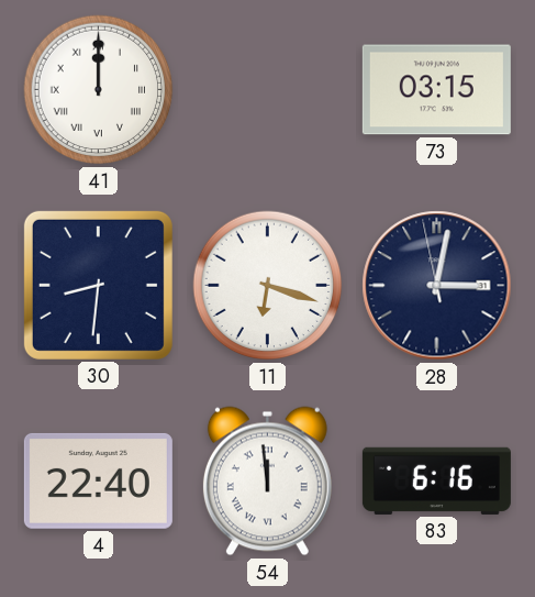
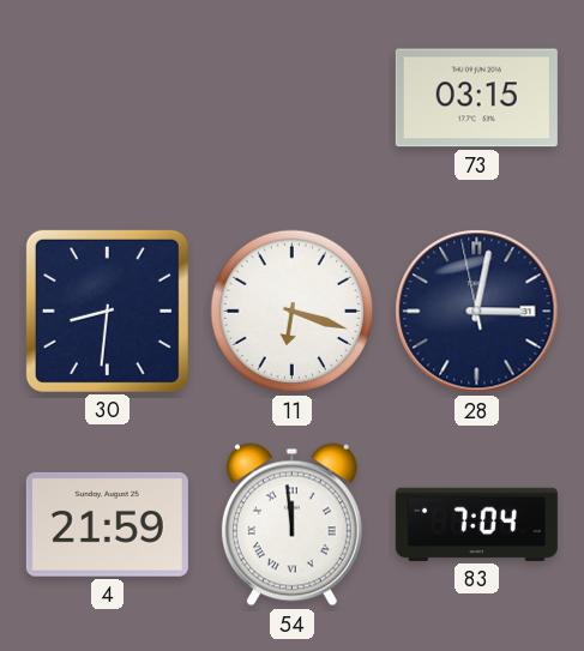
41: 12:00 -> none
4: 22:40 -> 21:59
83: 6:16 -> 7:04
